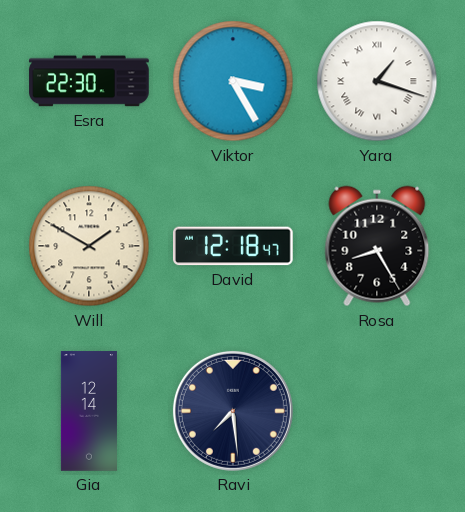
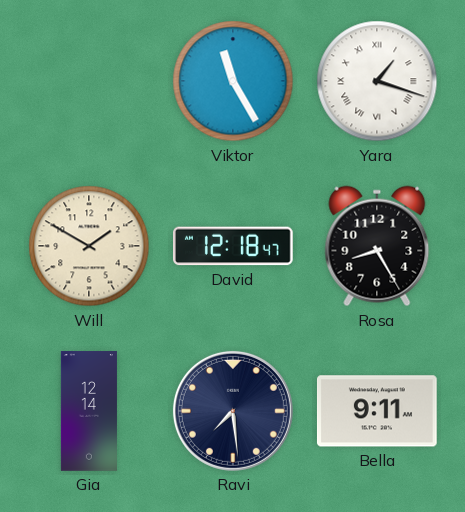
Esra: 22:30 -> none
Viktor: 3:25 -> 11:25
Bella: none -> 9:11
